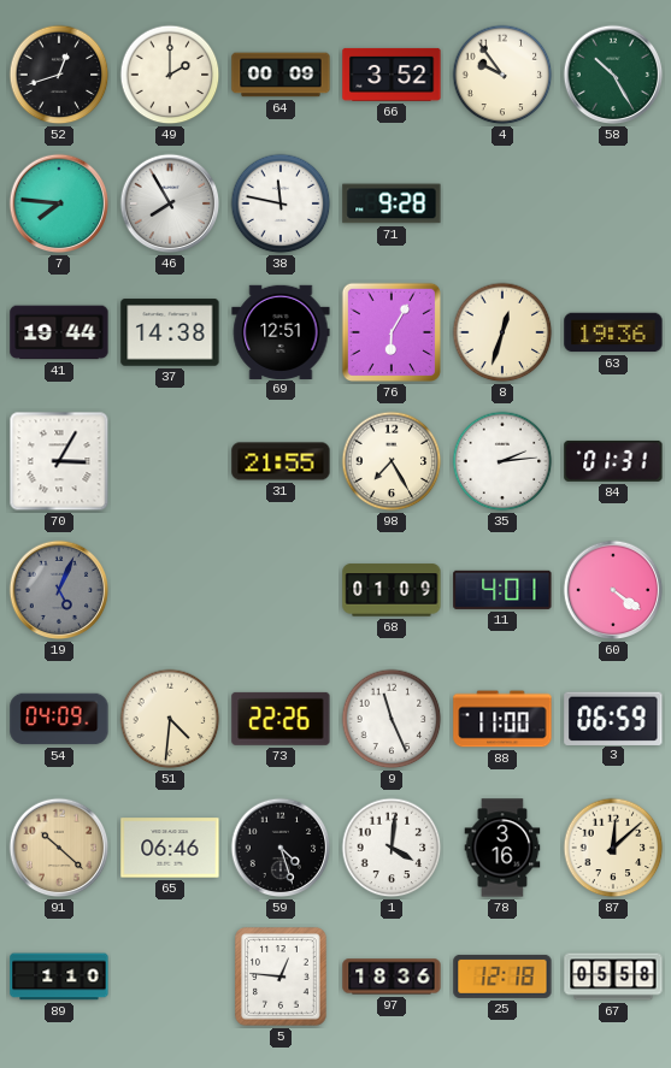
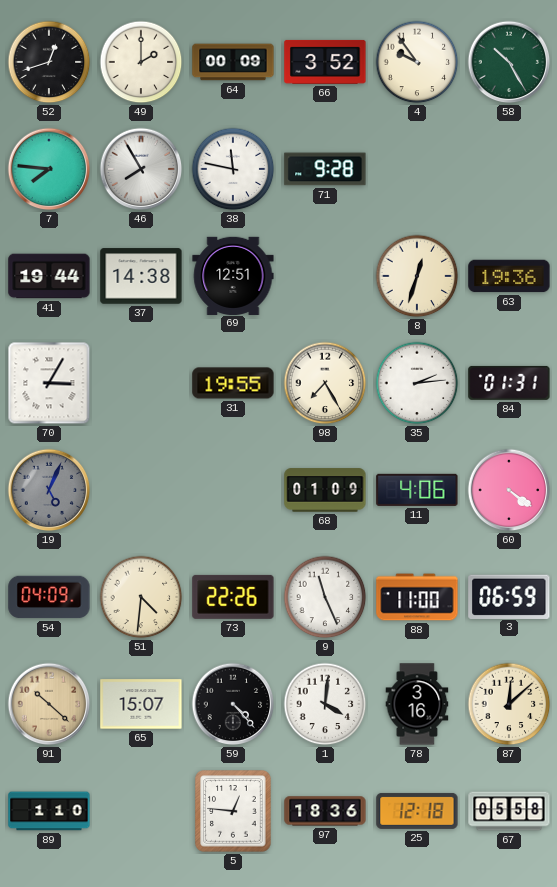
76: 6:05 -> none
31: 21:55 -> 19:55
11: 4:01 -> 4:06
65: 06:46 -> 15:07
59: 4:27 -> 4:23
